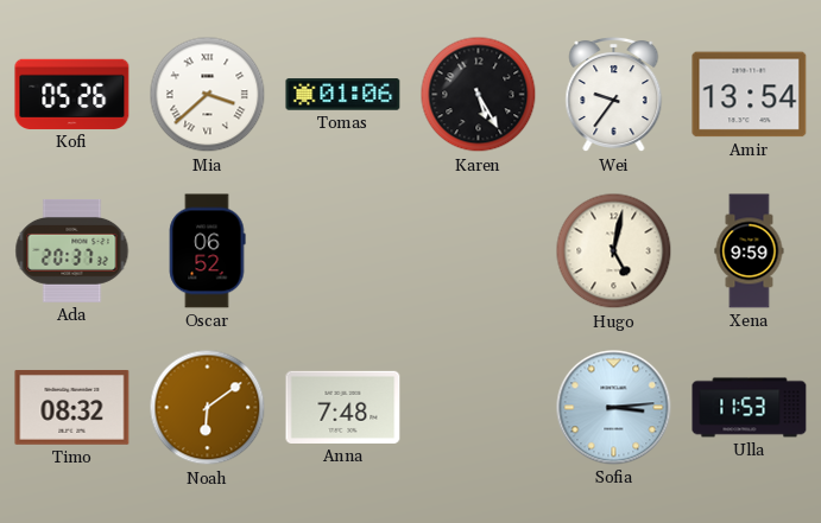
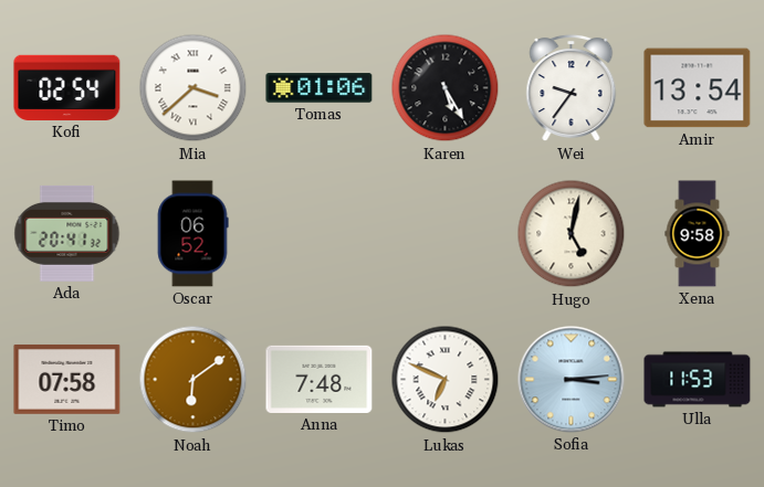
Kofi: 05:26 -> 02:54
Ada: 20:37 -> 20:41
Xena: 9:59 -> 9:58
Timo: 08:32 -> 07:58
Lukas: none -> 6:49
